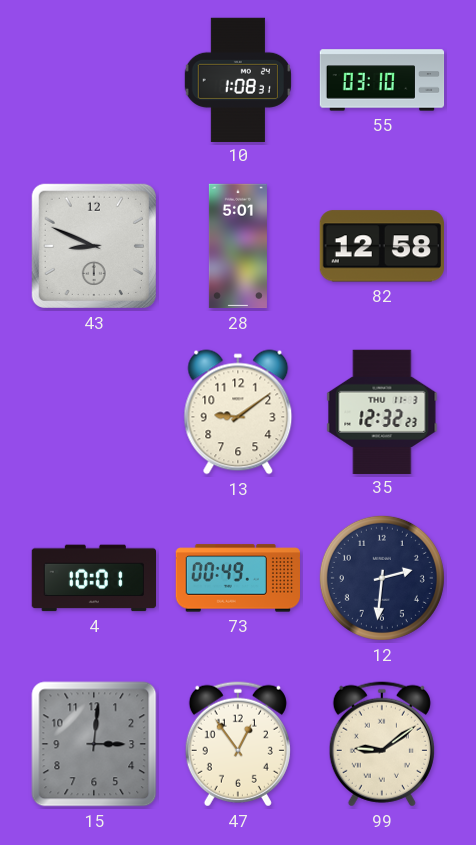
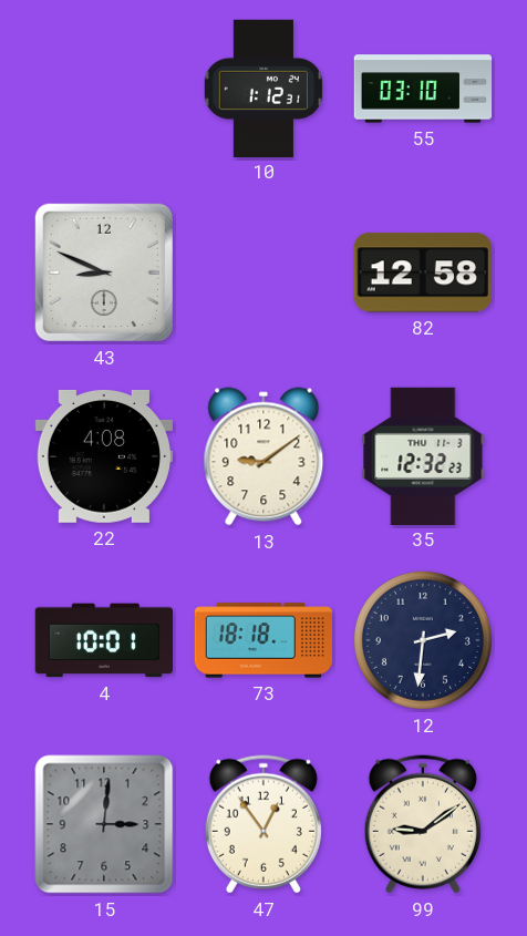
10: 1:08 -> 1:12
28: 5:01 -> none
22: none -> 4:08
73: 00:49 -> 18:18
